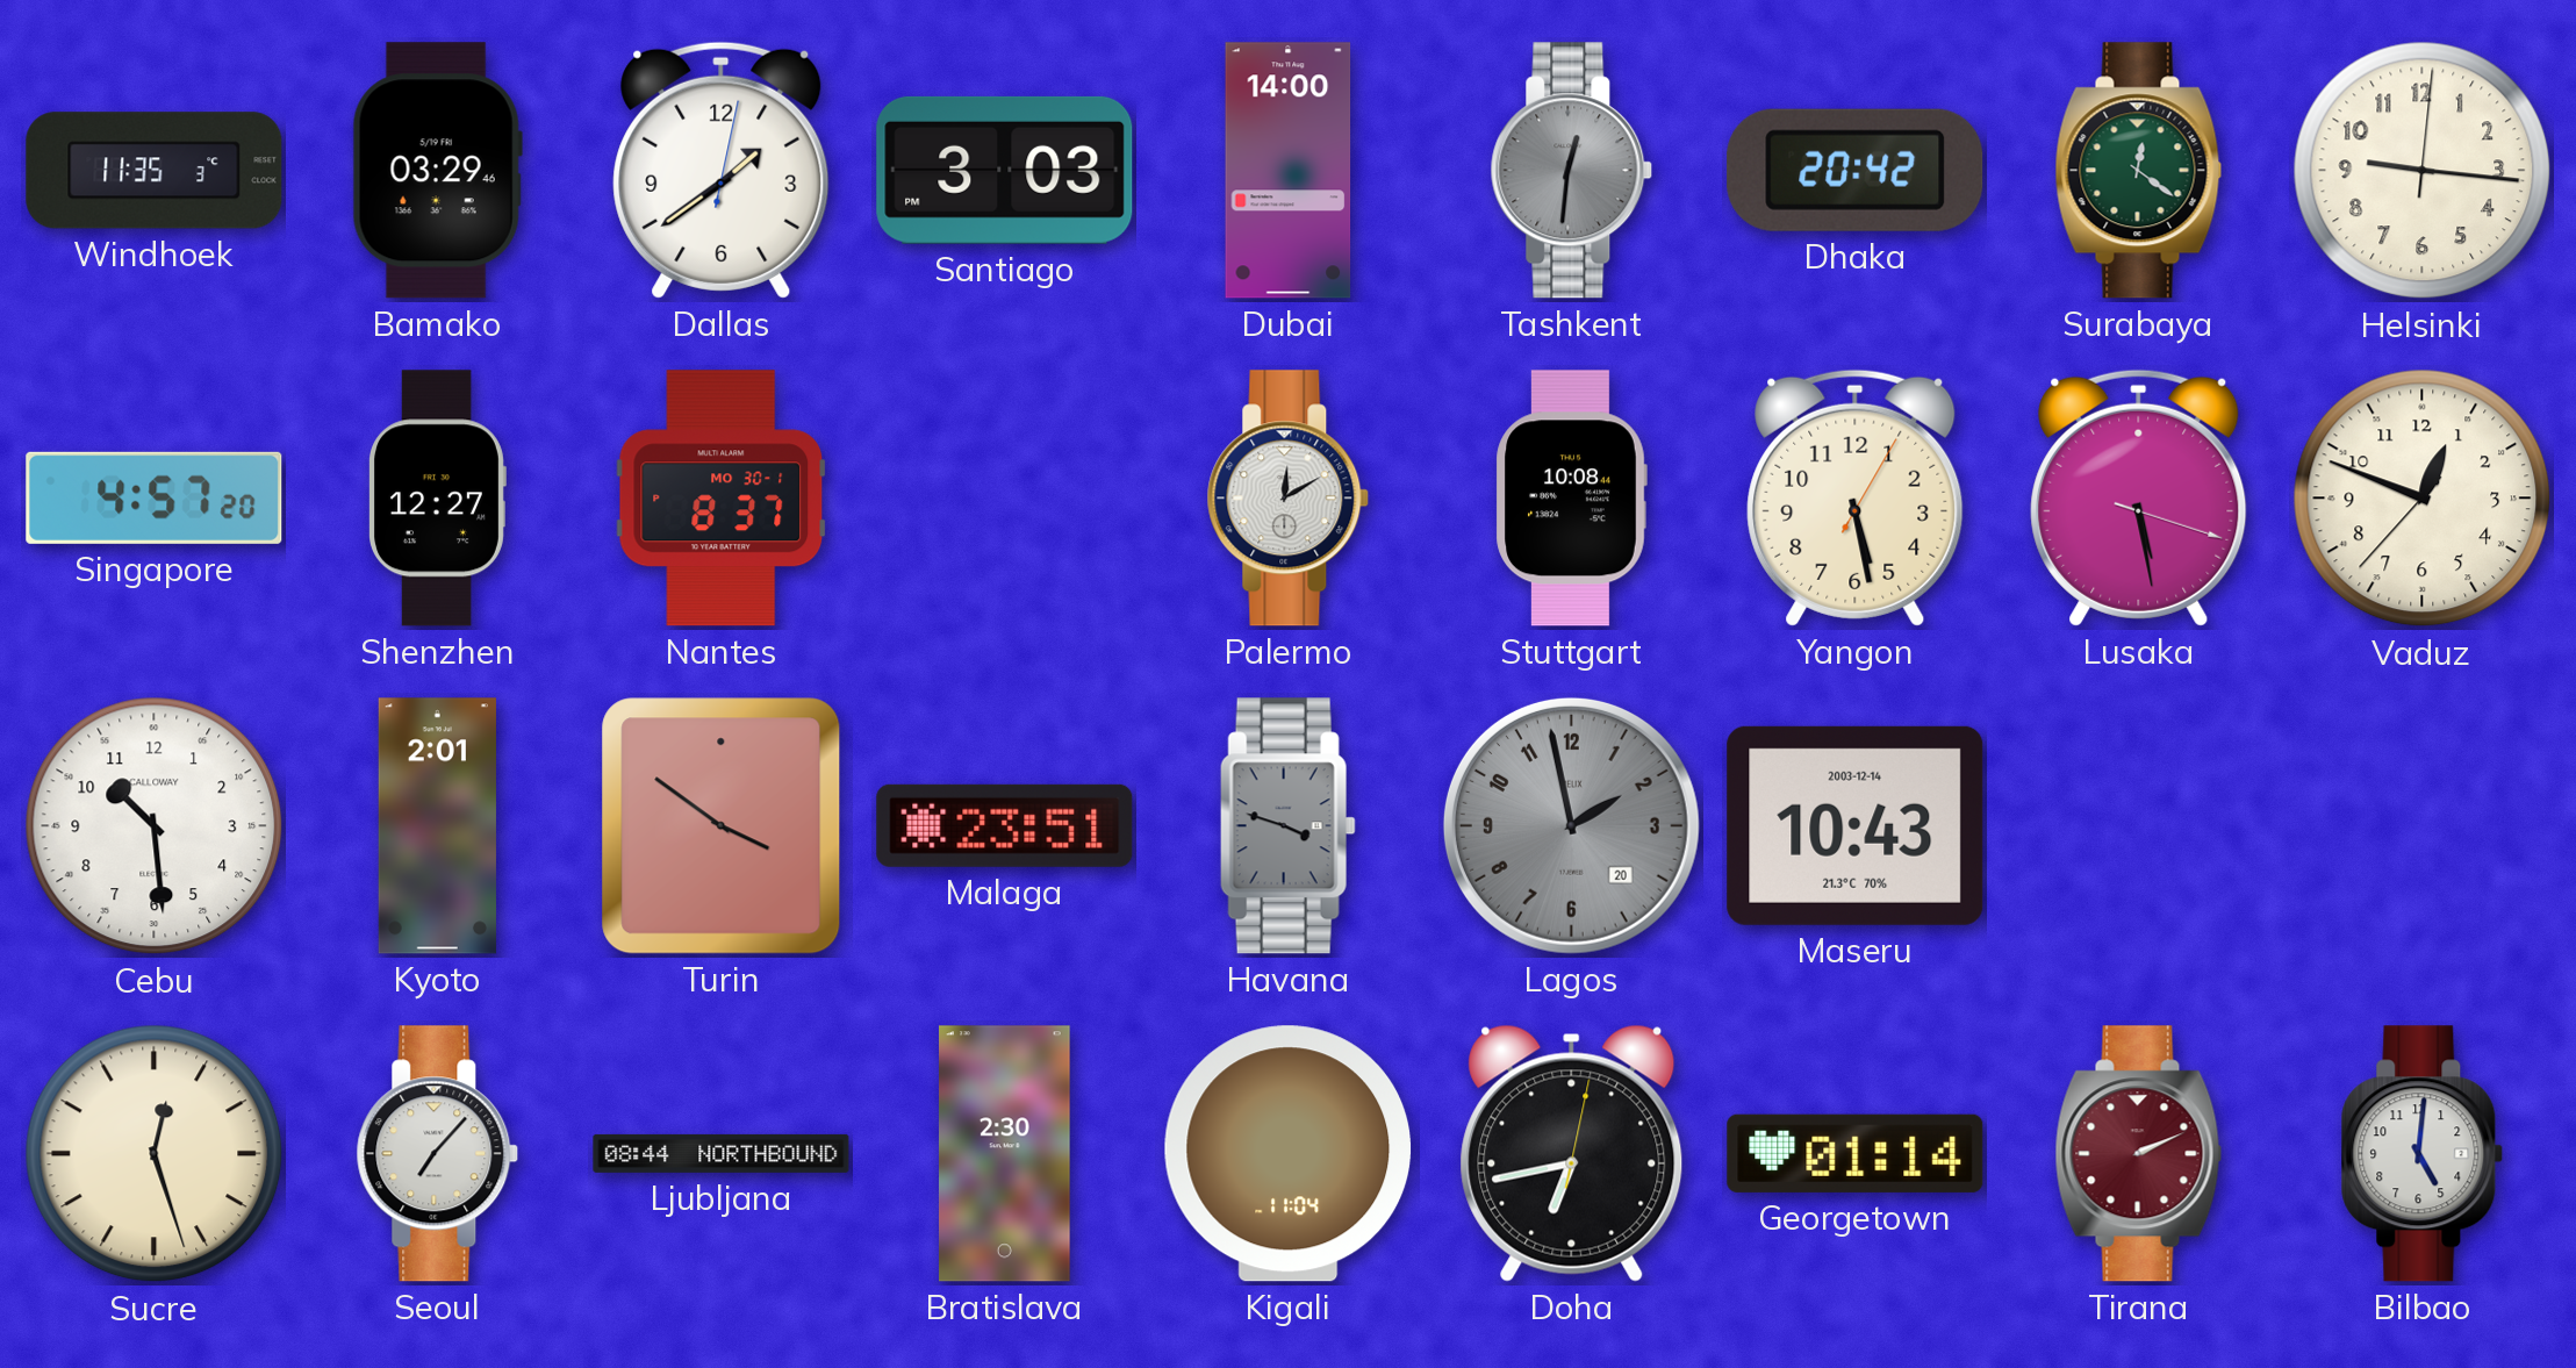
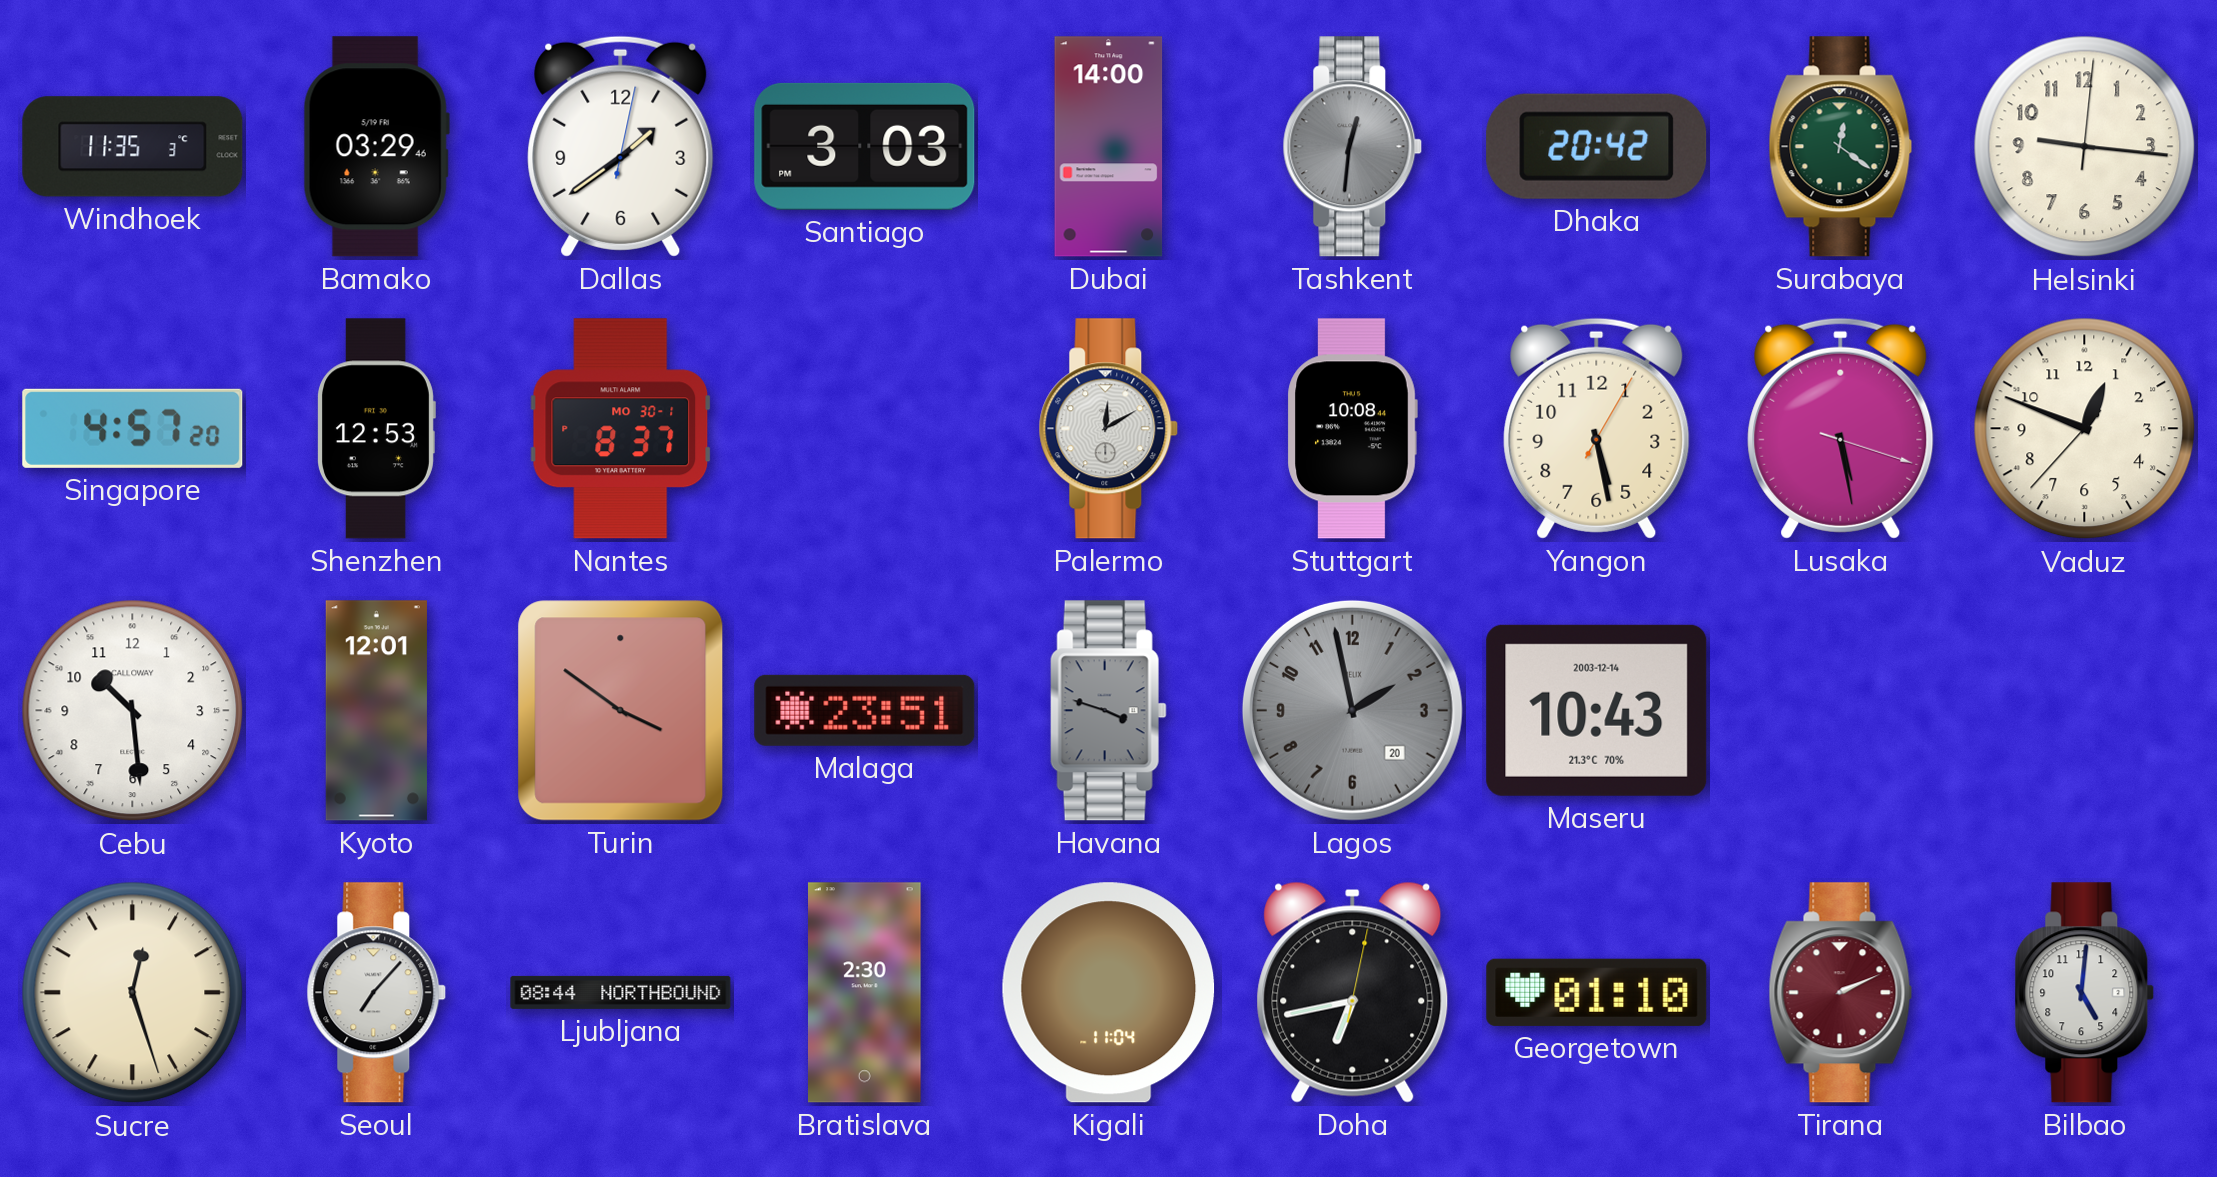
Shenzhen: 12:27 -> 12:53
Kyoto: 2:01 -> 12:01
Georgetown: 01:14 -> 01:10
